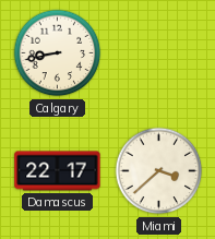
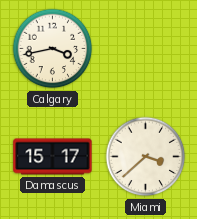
Calgary: 8:43 -> 3:43
Damascus: 22:17 -> 15:17
